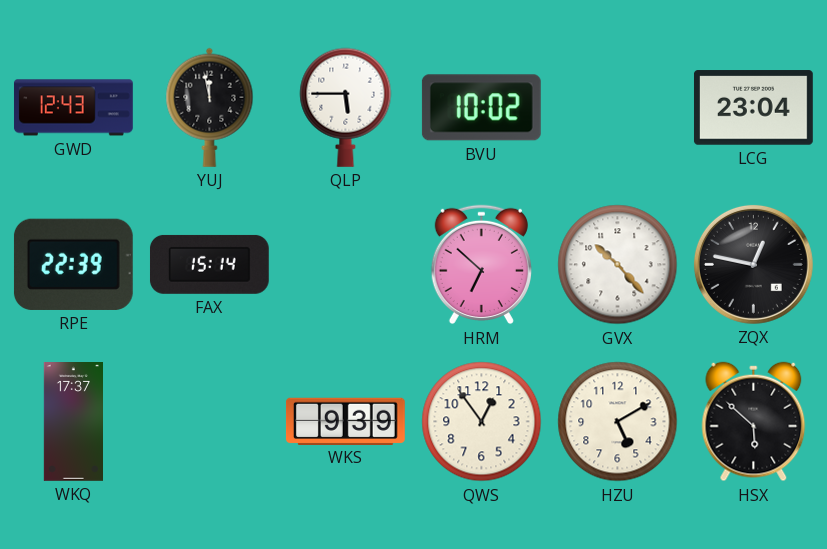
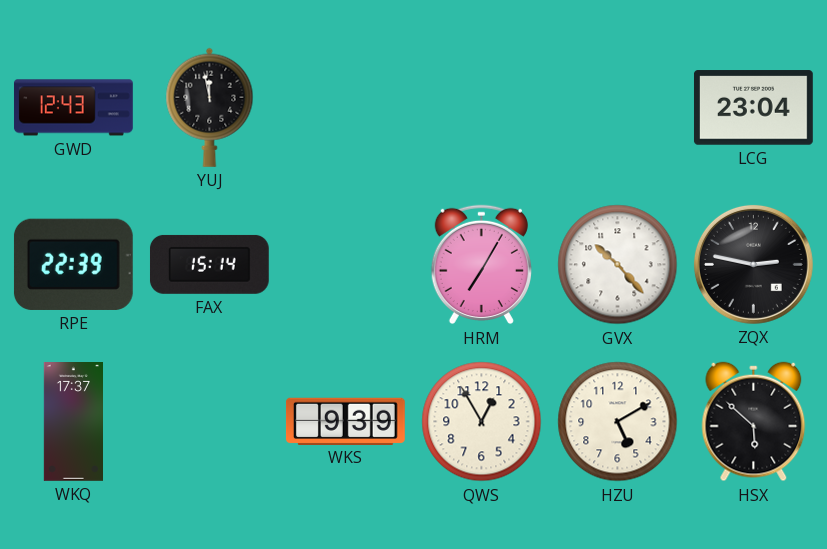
QLP: 5:45 -> none
BVU: 10:02 -> none
HRM: 6:52 -> 7:05
ZQX: 12:47 -> 2:47
QWS: 12:54 -> 12:55
